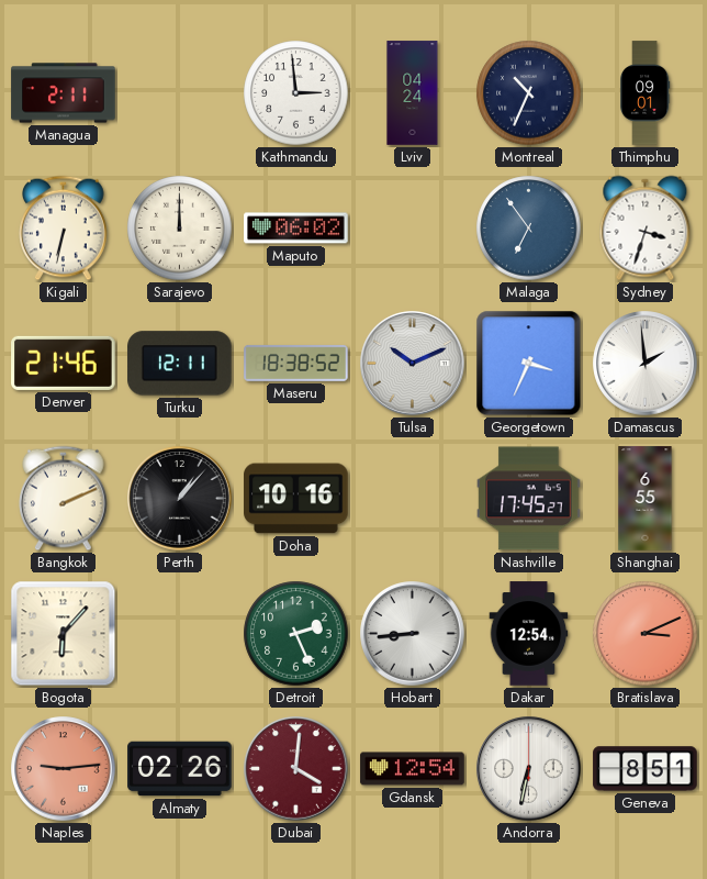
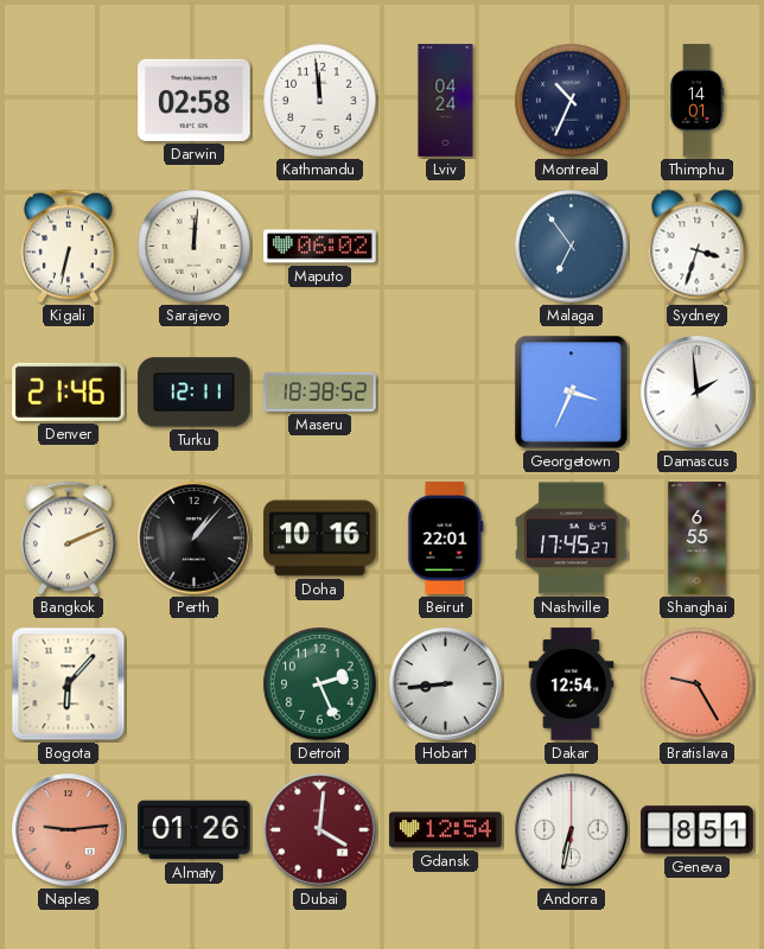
Managua: 2:11 -> none
Darwin: none -> 02:58
Kathmandu: 2:59 -> 11:59
Thimphu: 09:01 -> 14:01
Sarajevo: 12:00 -> 12:01
Tulsa: 10:11 -> none
Beirut: none -> 22:01
Bratislava: 3:11 -> 9:25
Almaty: 02:26 -> 01:26
